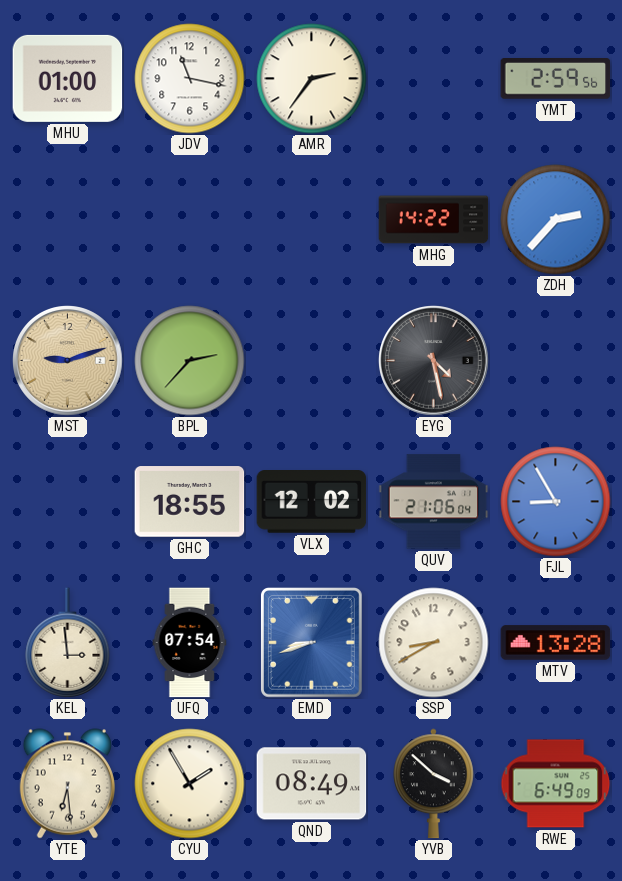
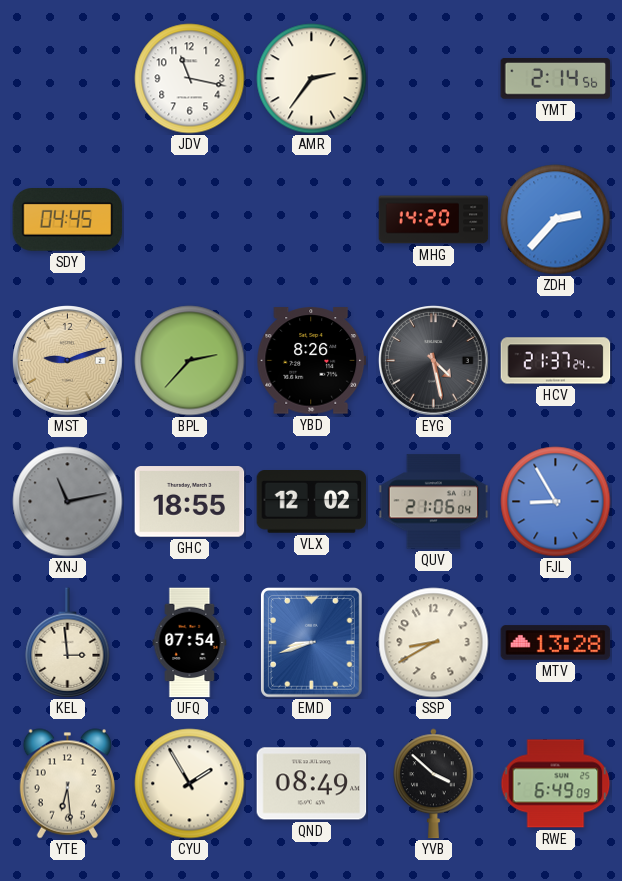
MHU: 01:00 -> none
YMT: 2:59 -> 2:14
SDY: none -> 04:45
MHG: 14:22 -> 14:20
YBD: none -> 8:26
HCV: none -> 21:37
XNJ: none -> 11:13
